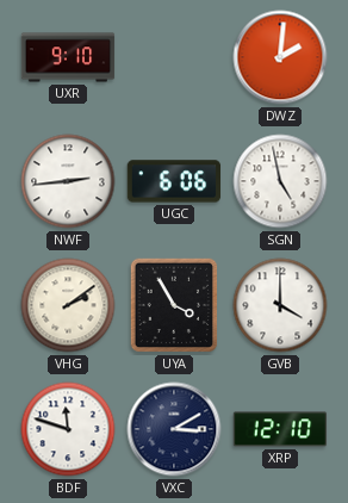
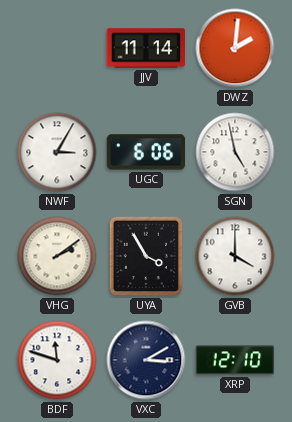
UXR: 9:10 -> none
JJV: none -> 11:14
NWF: 2:44 -> 3:05
